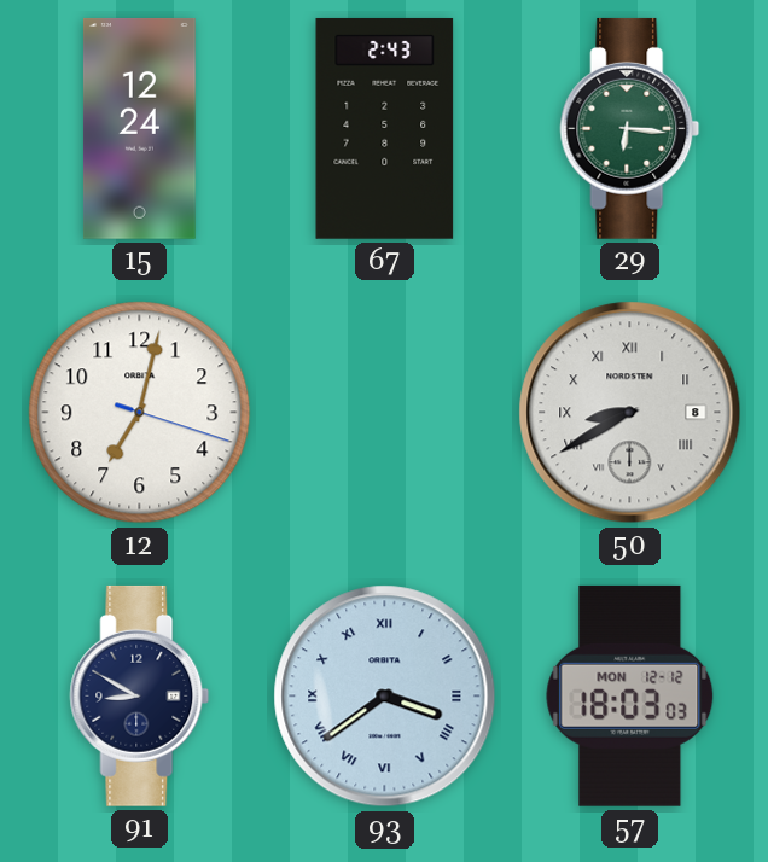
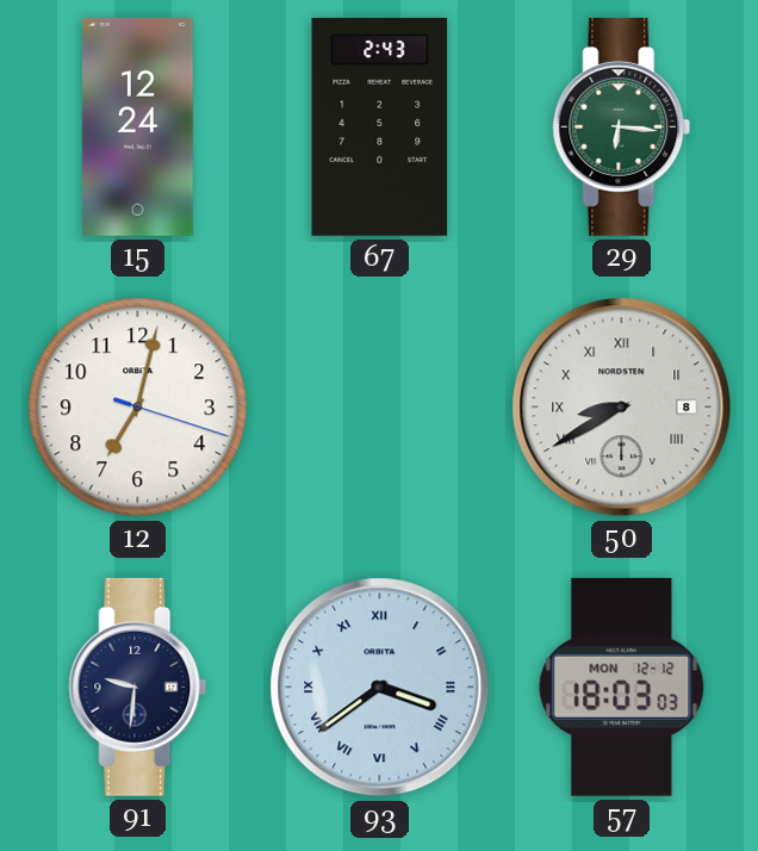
91: 8:50 -> 9:31
